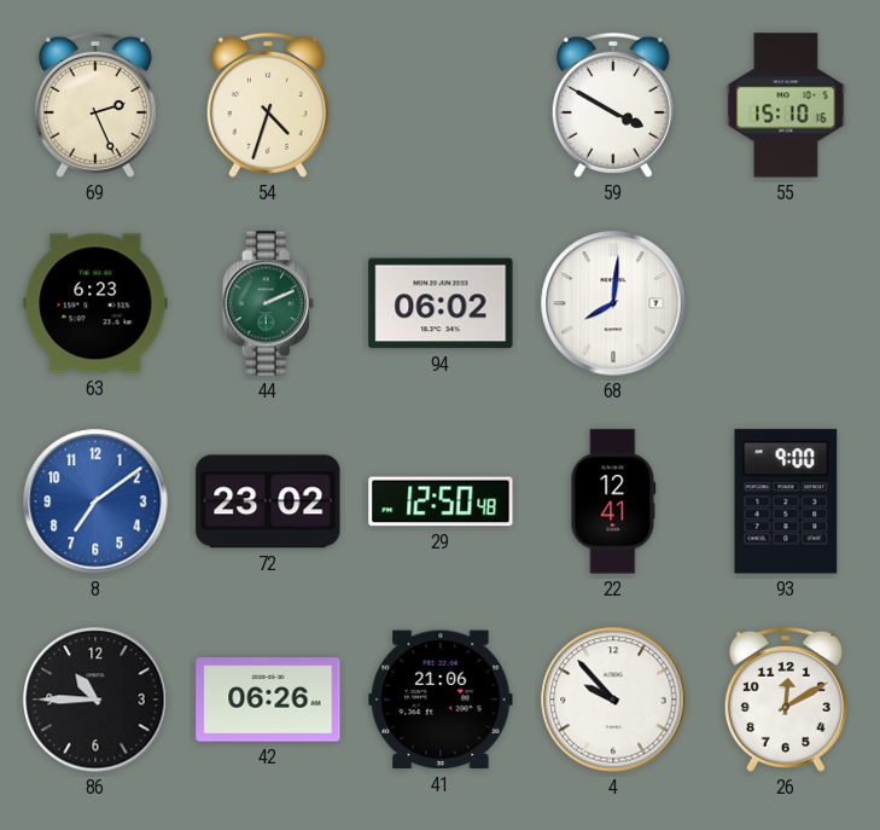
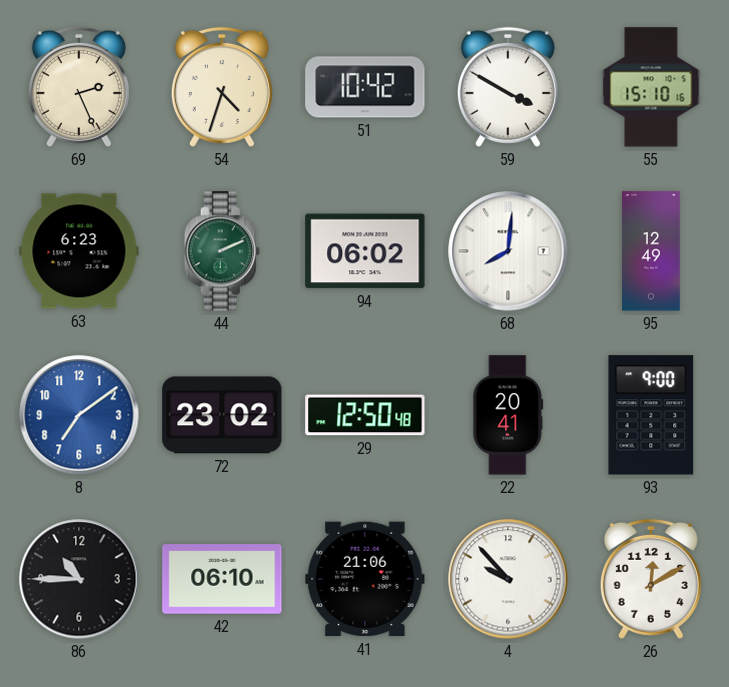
51: none -> 10:42
95: none -> 12:49
22: 12:41 -> 20:41
42: 06:26 -> 06:10
